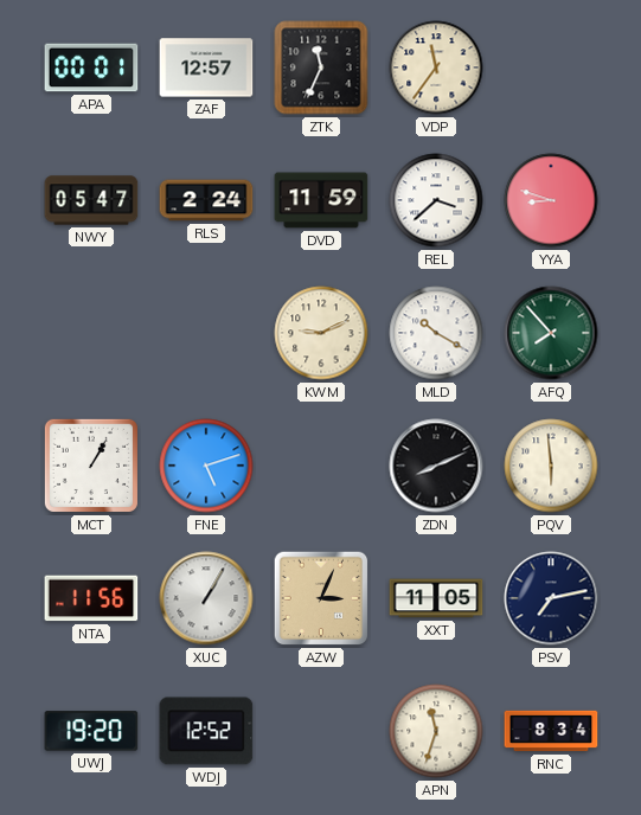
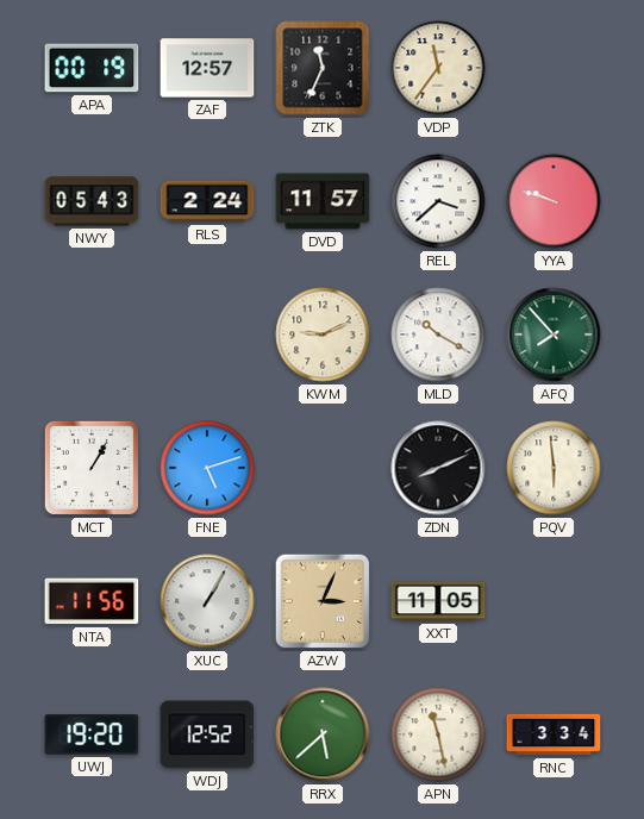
APA: 00:01 -> 00:19
NWY: 05:47 -> 05:43
DVD: 11:59 -> 11:57
YYA: 8:48 -> 9:48
PSV: 7:13 -> none
RRX: none -> 5:38
APN: 11:33 -> 11:28
RNC: 8:34 -> 3:34
